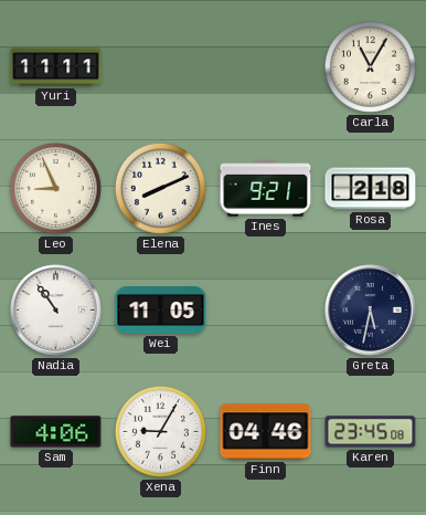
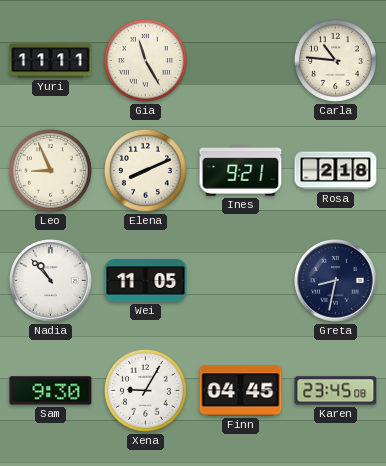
Gia: none -> 11:25
Carla: 11:05 -> 10:46
Nadia: 10:54 -> 10:53
Greta: 5:32 -> 8:32
Sam: 4:06 -> 9:30
Finn: 04:46 -> 04:45
